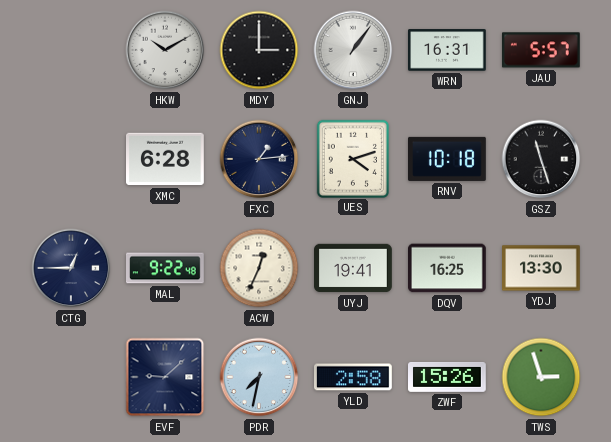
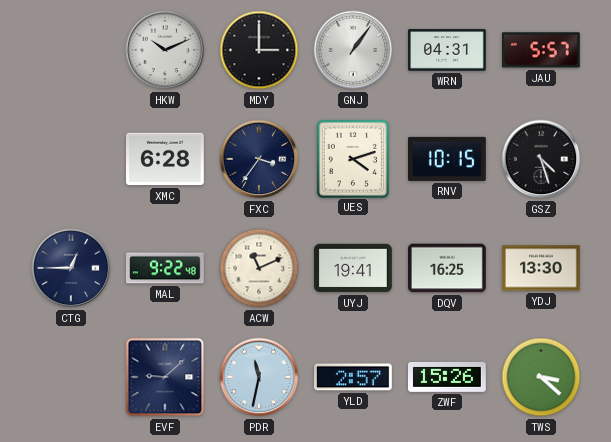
HKW: 10:10 -> 10:11
WRN: 16:31 -> 04:31
FXC: 1:14 -> 3:36
RNV: 10:18 -> 10:15
GSZ: 11:27 -> 4:27
ACW: 12:34 -> 11:11
PDR: 7:32 -> 11:32
YLD: 2:58 -> 2:57
TWS: 2:57 -> 3:22
